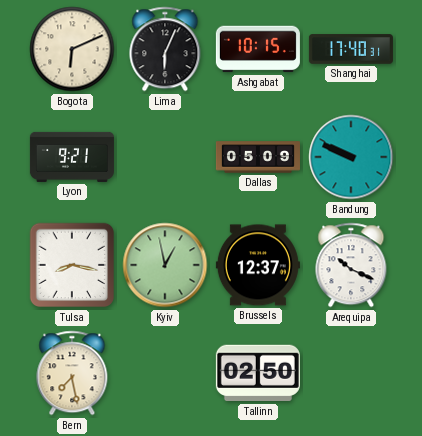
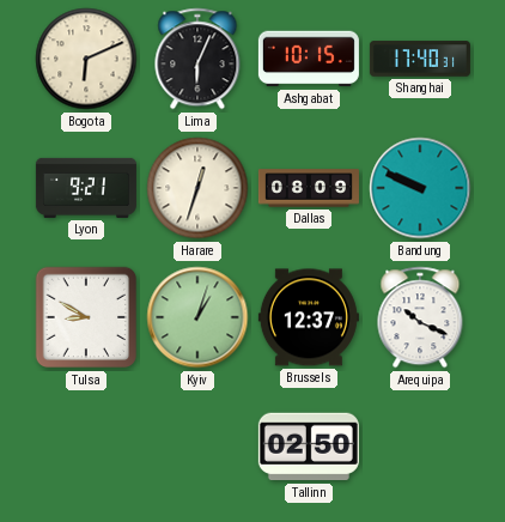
Harare: none -> 12:33
Dallas: 05:09 -> 08:09
Tulsa: 8:17 -> 8:50
Kyiv: 12:58 -> 1:03
Bern: 7:28 -> none
